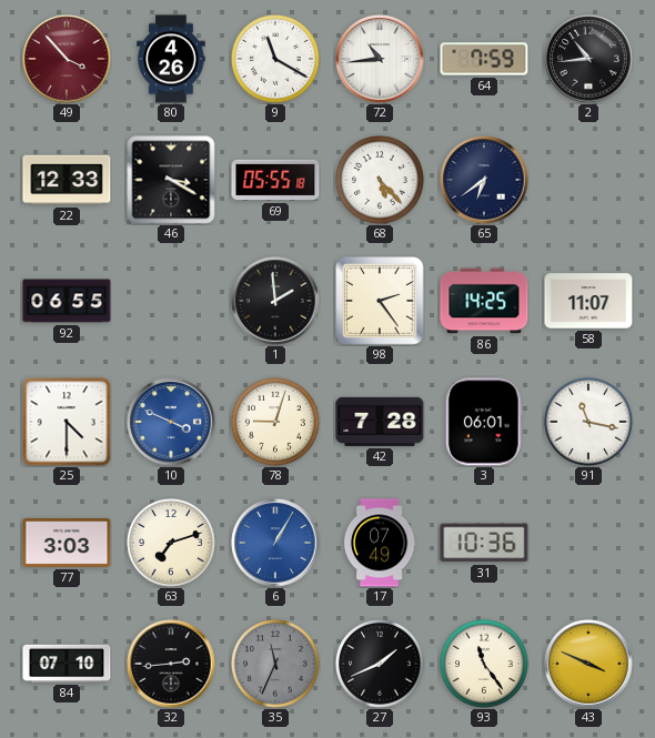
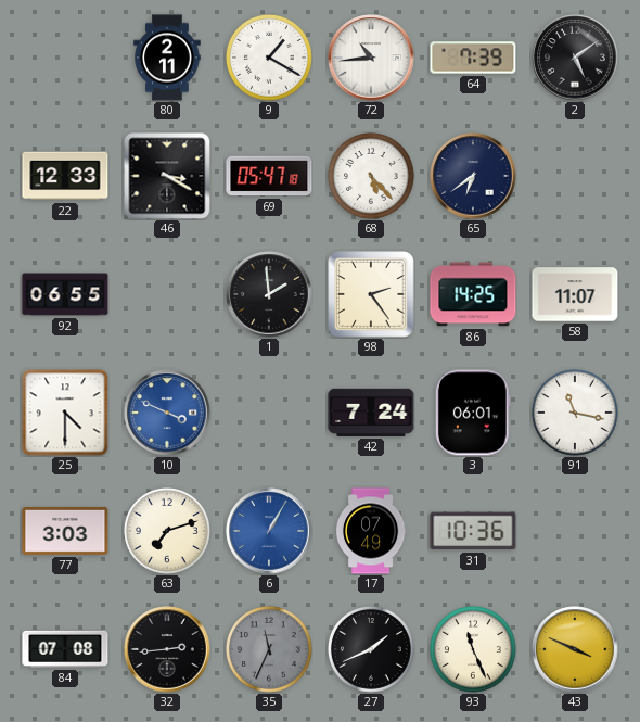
49: 3:53 -> none
80: 4:26 -> 2:11
9: 11:20 -> 1:20
64: 7:59 -> 7:39
2: 10:44 -> 5:09
69: 05:55 -> 05:47
78: 9:03 -> none
42: 7:28 -> 7:24
84: 07:10 -> 07:08
93: 11:24 -> 11:26
